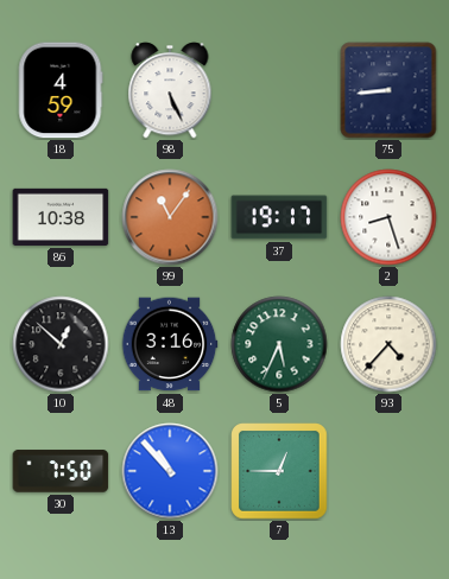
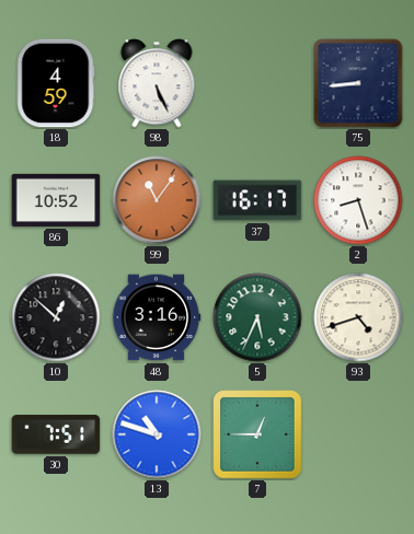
86: 10:38 -> 10:52
37: 19:17 -> 16:17
93: 4:37 -> 4:42
30: 7:50 -> 7:51
13: 10:53 -> 10:48
